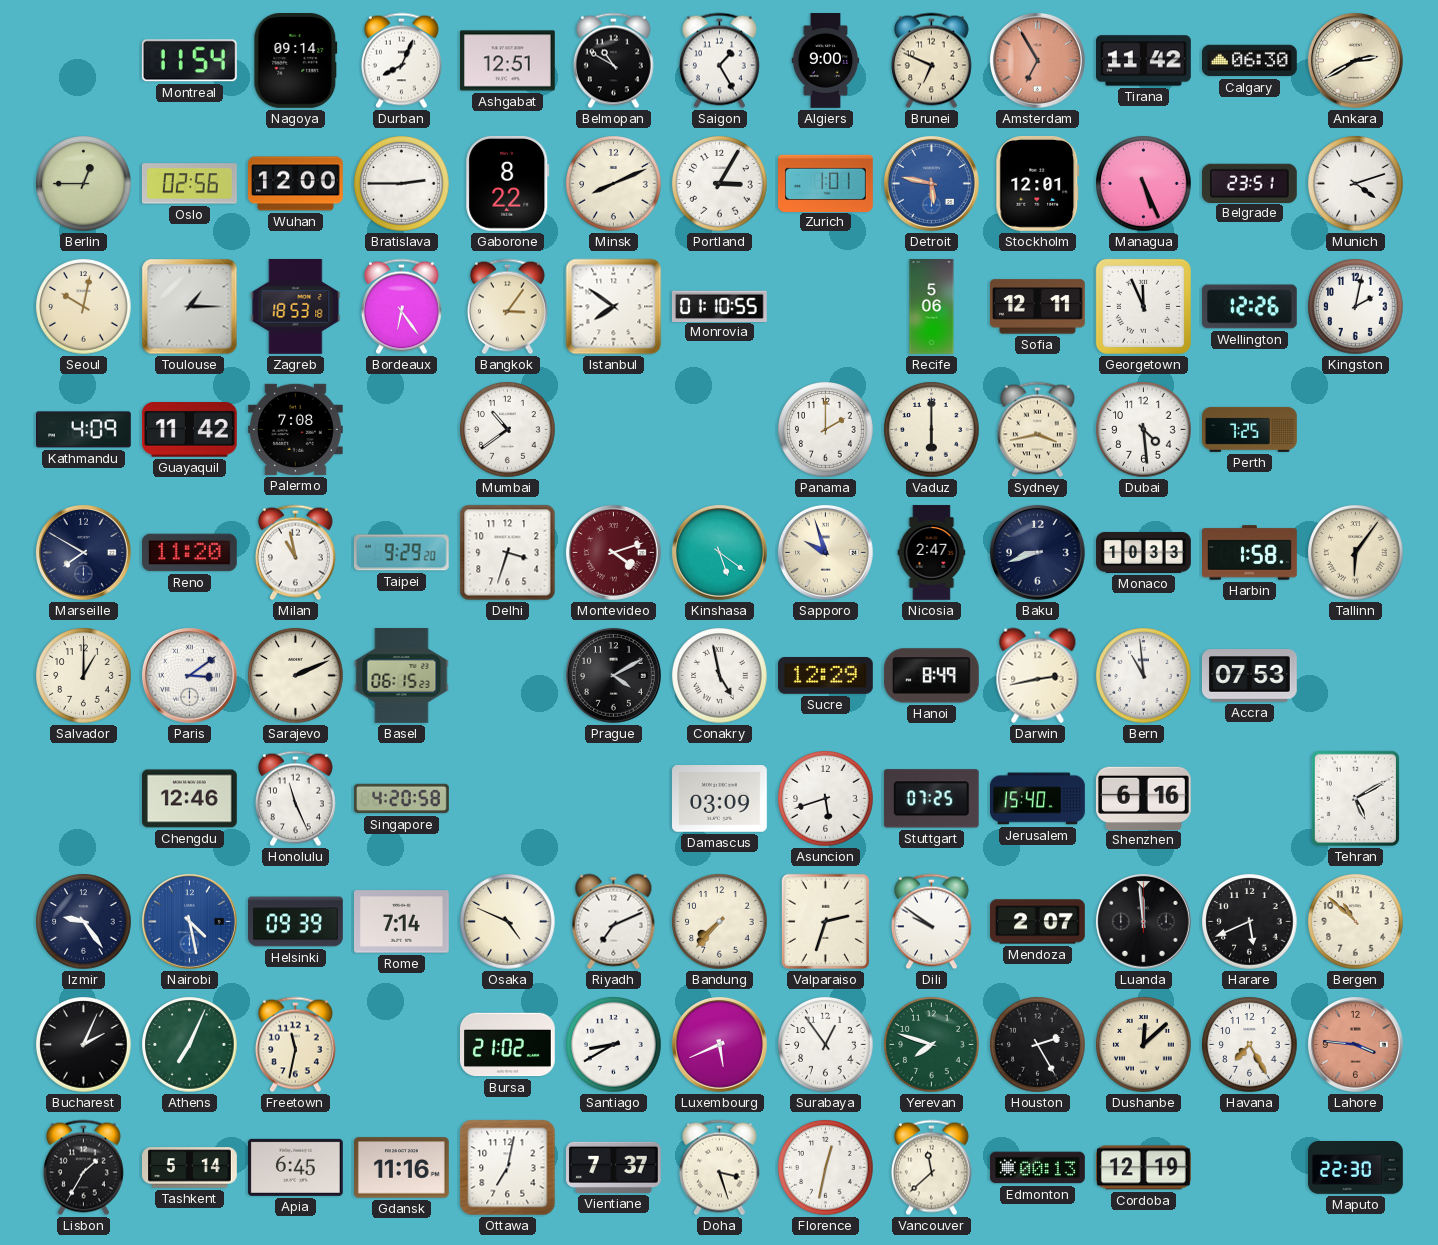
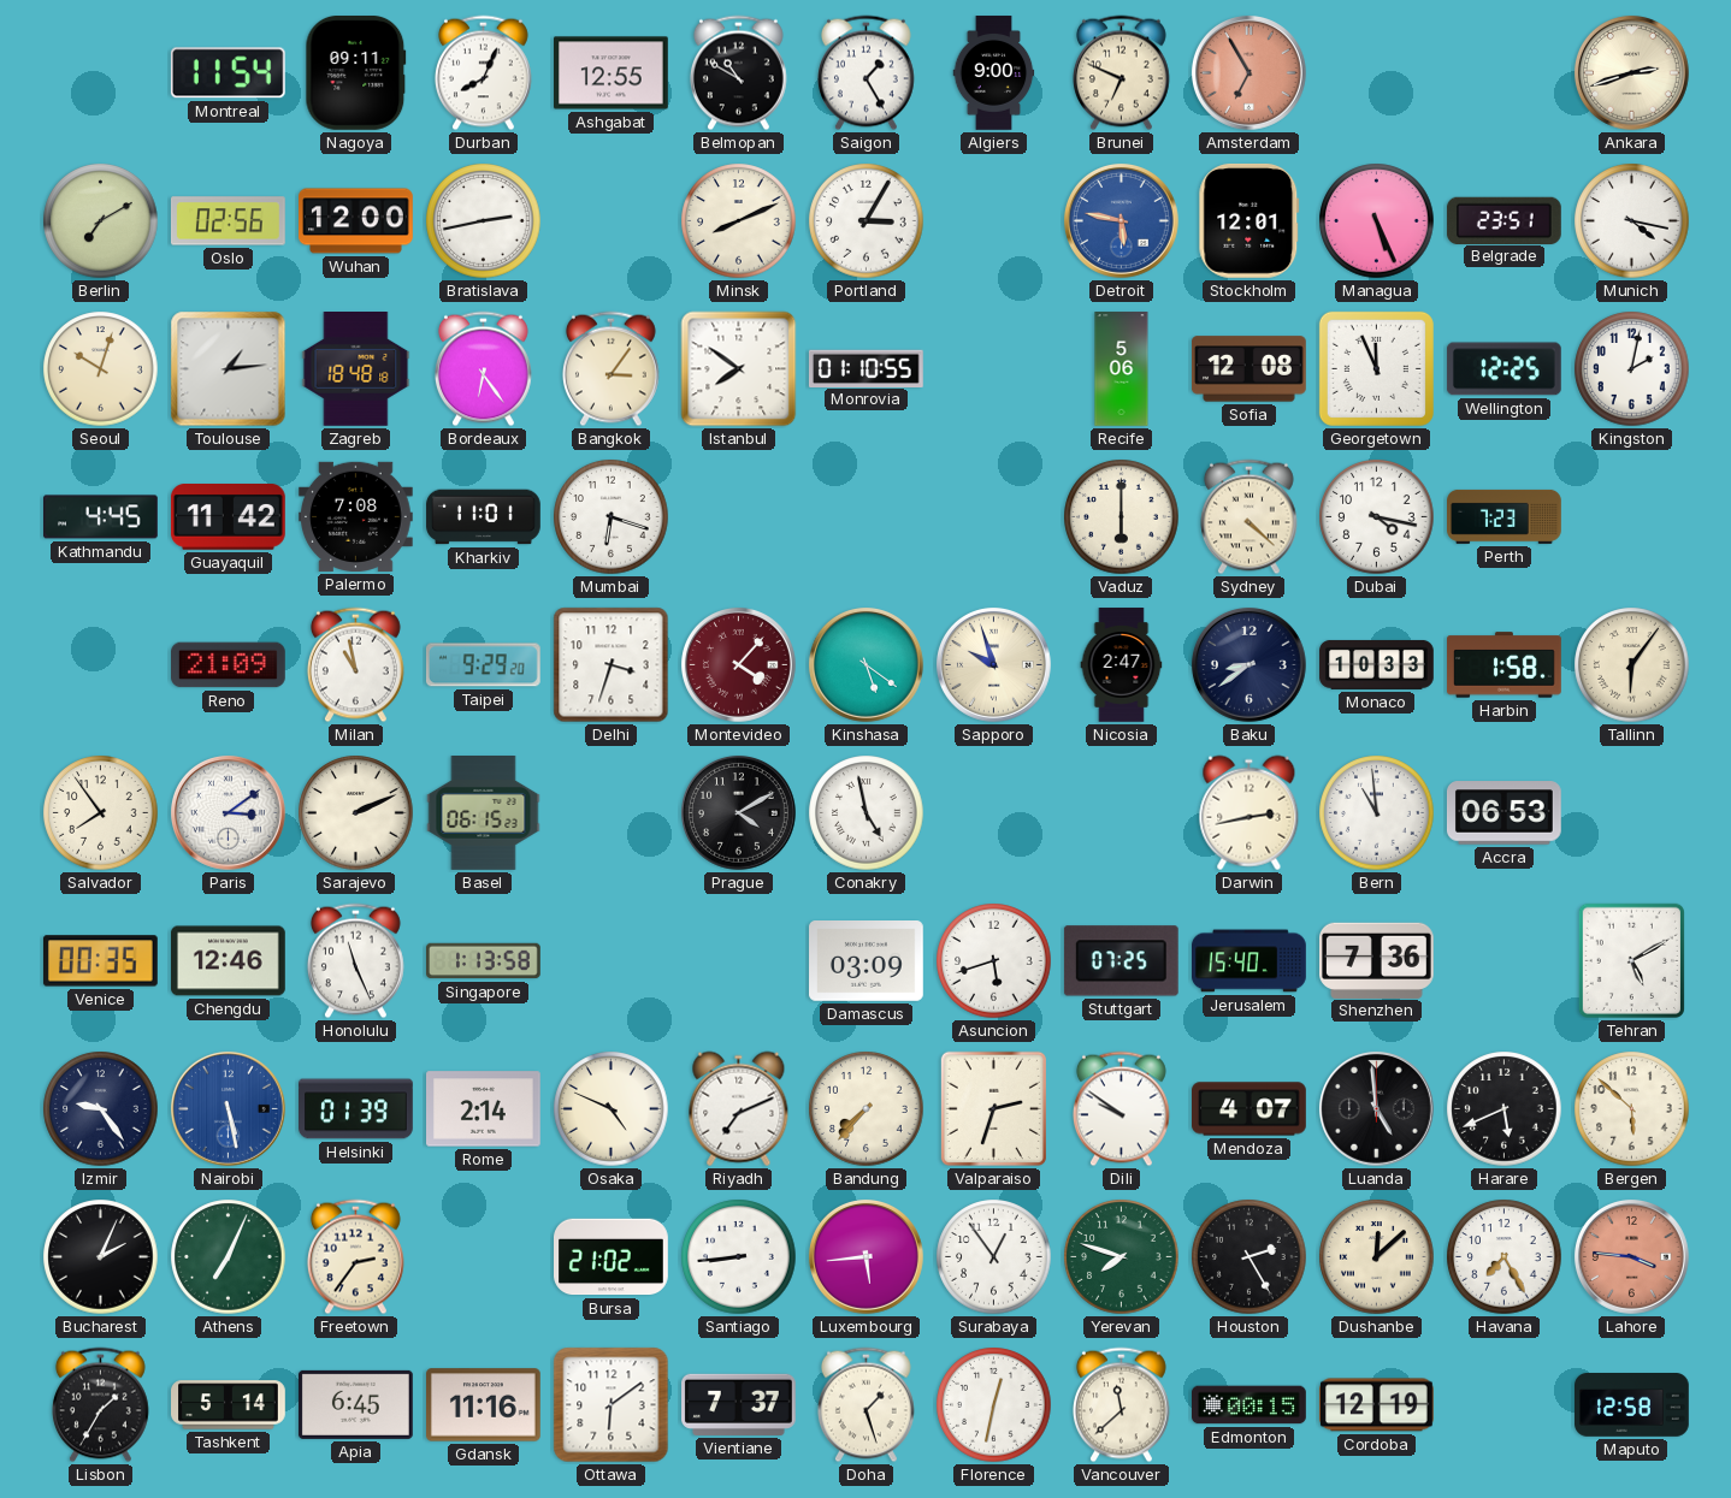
Nagoya: 09:14 -> 09:11
Ashgabat: 12:51 -> 12:55
Tirana: 11:42 -> none
Calgary: 06:30 -> none
Ankara: 2:40 -> 2:42
Berlin: 12:45 -> 7:10
Bratislava: 2:45 -> 2:43
Gaborone: 8:22 -> none
Zurich: 1:01 -> none
Munich: 4:12 -> 4:17
Seoul: 10:02 -> 10:03
Toulouse: 1:15 -> 1:14
Zagreb: 18:53 -> 18:48
Sofia: 12:11 -> 12:08
Wellington: 12:26 -> 12:25
Kathmandu: 4:09 -> 4:45
Kharkiv: none -> 11:01
Mumbai: 10:39 -> 6:18
Panama: 2:00 -> none
Sydney: 3:43 -> 4:22
Dubai: 4:29 -> 4:17
Perth: 7:25 -> 7:23
Marseille: 7:50 -> none
Reno: 11:20 -> 21:09
Montevideo: 4:12 -> 4:07
Baku: 8:42 -> 8:39
Salvador: 1:00 -> 7:54
Sucre: 12:29 -> none
Hanoi: 8:49 -> none
Accra: 07:53 -> 06:53
Venice: none -> 00:35
Singapore: 4:20 -> 1:13
Shenzhen: 6:16 -> 7:36
Nairobi: 4:28 -> 5:28
Helsinki: 09:39 -> 01:39
Rome: 7:14 -> 2:14
Mendoza: 2:07 -> 4:07
Luanda: 11:59 -> 4:59
Bergen: 10:52 -> 5:52
Freetown: 11:32 -> 2:36
Santiago: 8:40 -> 8:44
Luxembourg: 5:41 -> 5:44
Ottawa: 7:02 -> 6:09
Doha: 3:27 -> 1:27
Edmonton: 00:13 -> 00:15
Maputo: 22:30 -> 12:58
